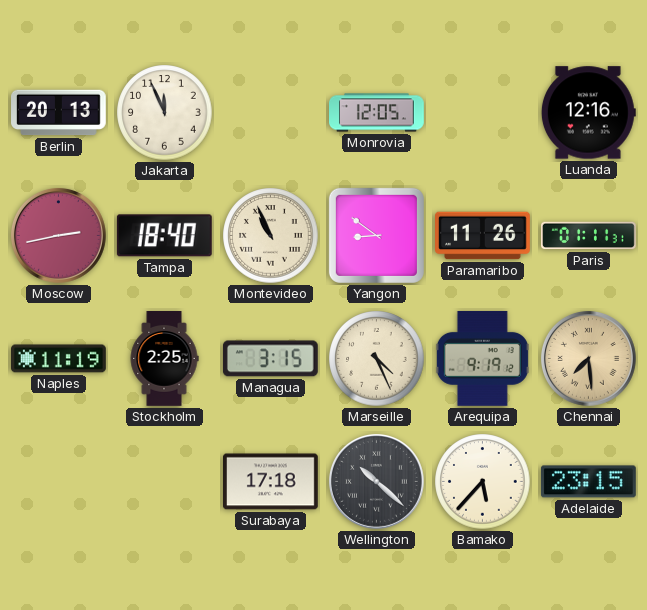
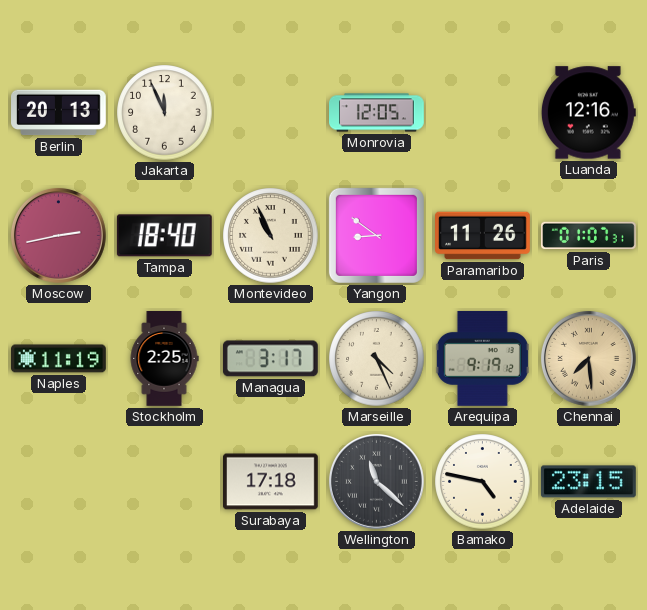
Paris: 01:11 -> 01:07
Managua: 3:15 -> 3:17
Wellington: 10:22 -> 11:22
Bamako: 5:37 -> 4:47
